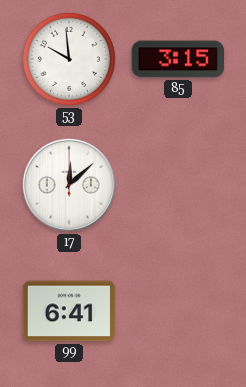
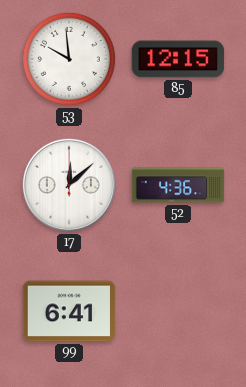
85: 3:15 -> 12:15
52: none -> 4:36
